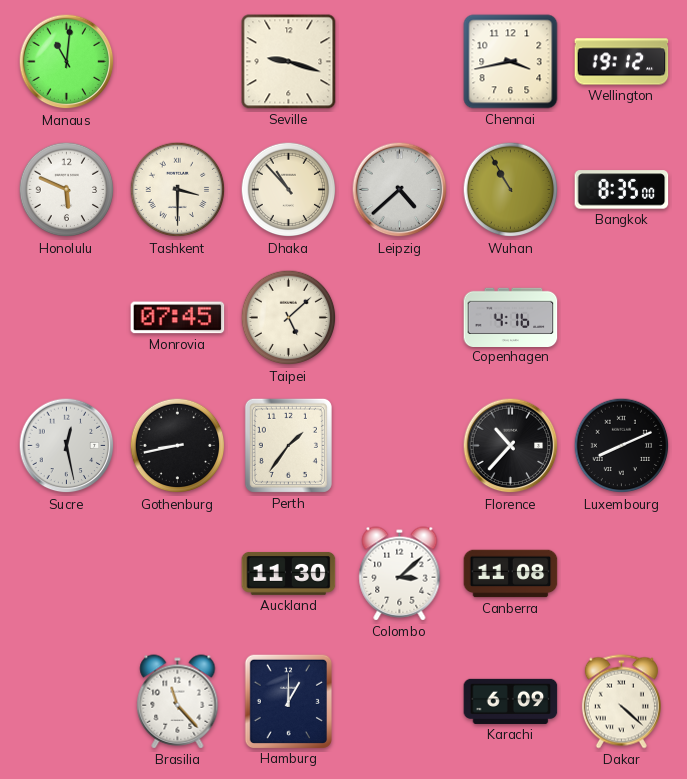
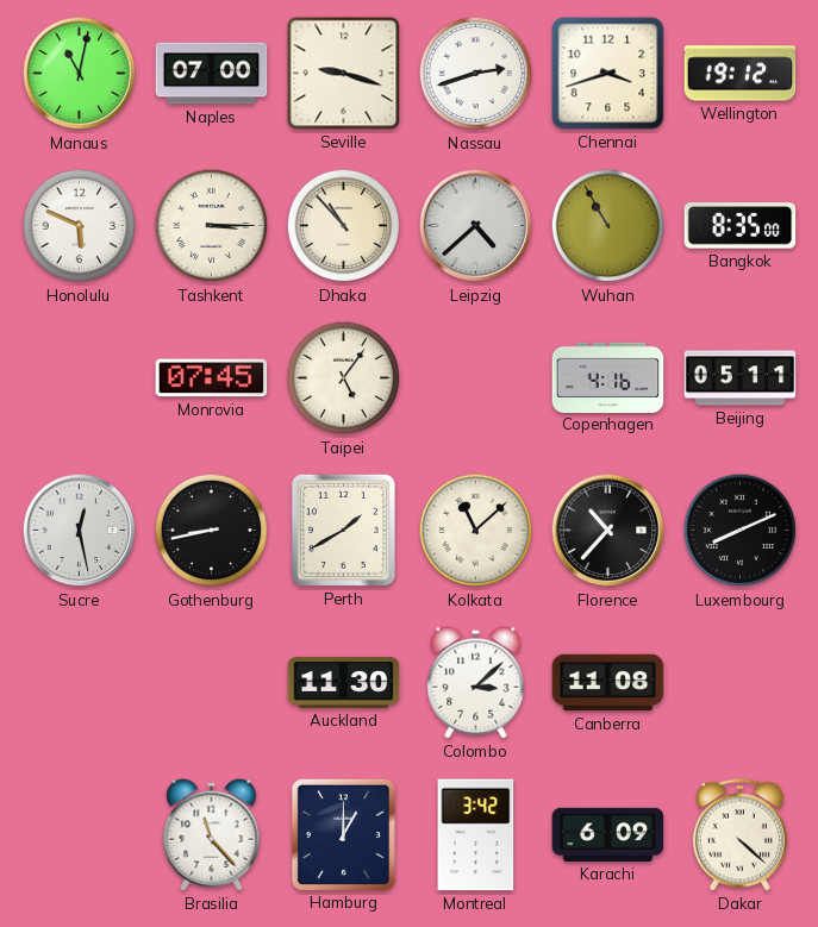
Manaus: 11:01 -> 11:02
Naples: none -> 07:00
Nassau: none -> 2:42
Chennai: 3:43 -> 3:42
Tashkent: 3:30 -> 3:15
Taipei: 5:08 -> 5:06
Beijing: none -> 05:11
Perth: 1:36 -> 1:40
Kolkata: none -> 11:08
Montreal: none -> 3:42
